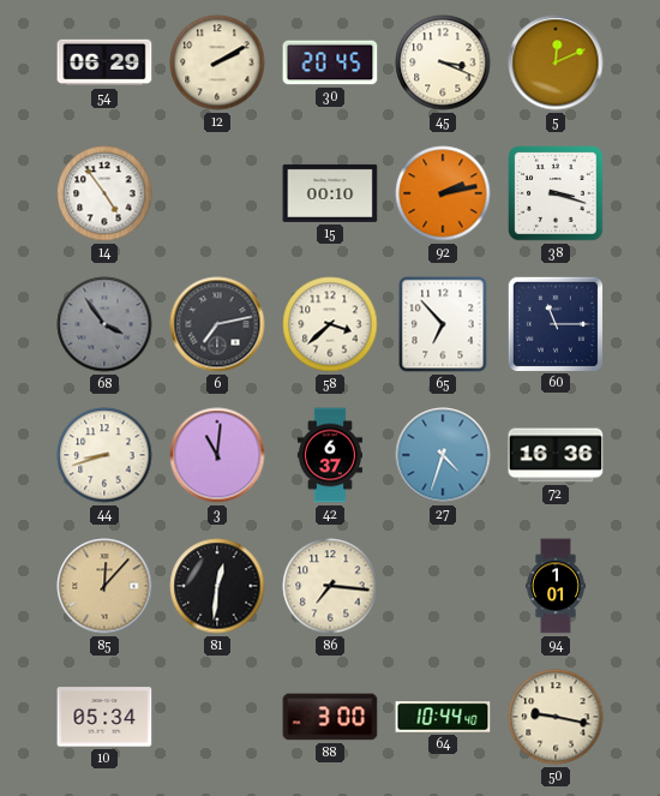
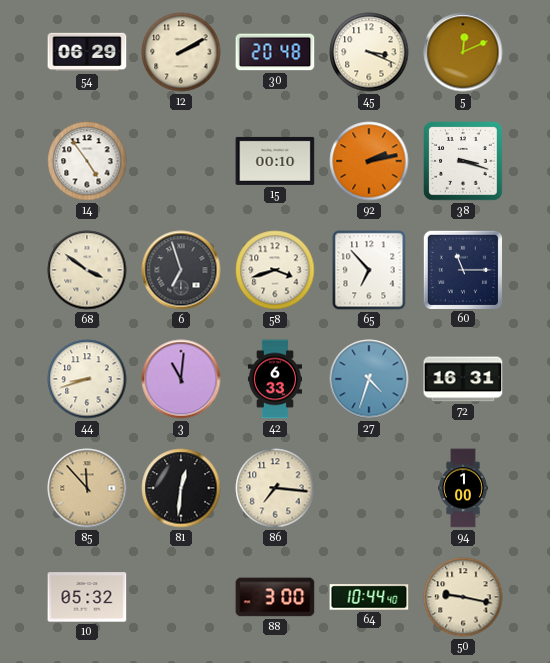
30: 20:45 -> 20:48
68: 3:54 -> 3:51
68 dial: grey -> cream
6: 7:13 -> 6:57
58: 3:38 -> 3:42
42: 6:37 -> 6:33
72: 16:36 -> 16:31
85: 12:07 -> 11:53
94: 1:01 -> 1:00
10: 05:34 -> 05:32
